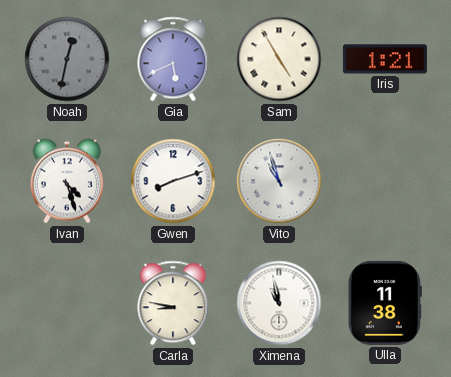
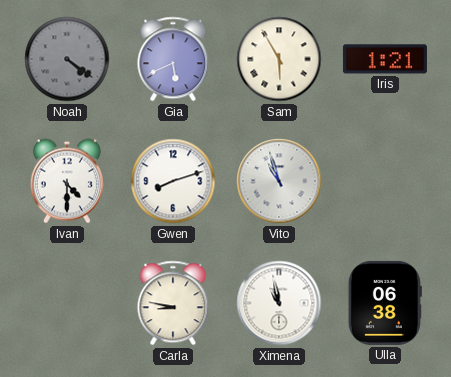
Noah: 12:32 -> 4:21
Sam: 4:55 -> 5:55
Ivan: 4:27 -> 4:30
Ulla: 11:38 -> 06:38
